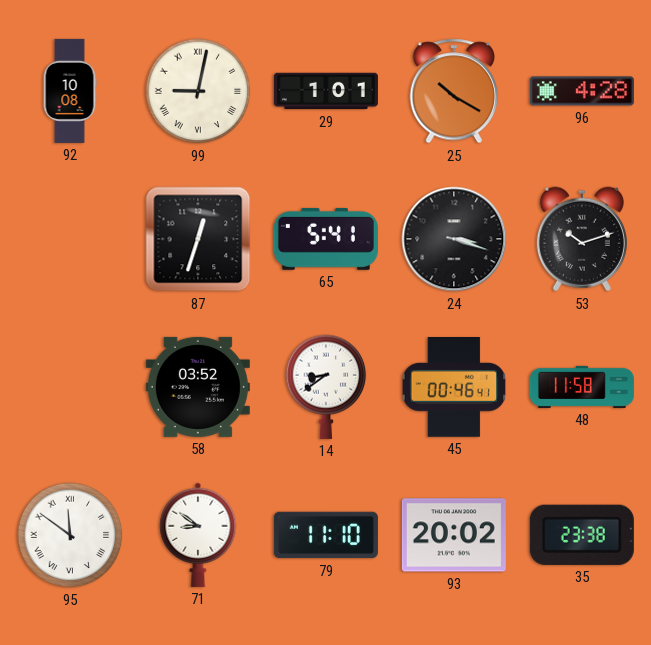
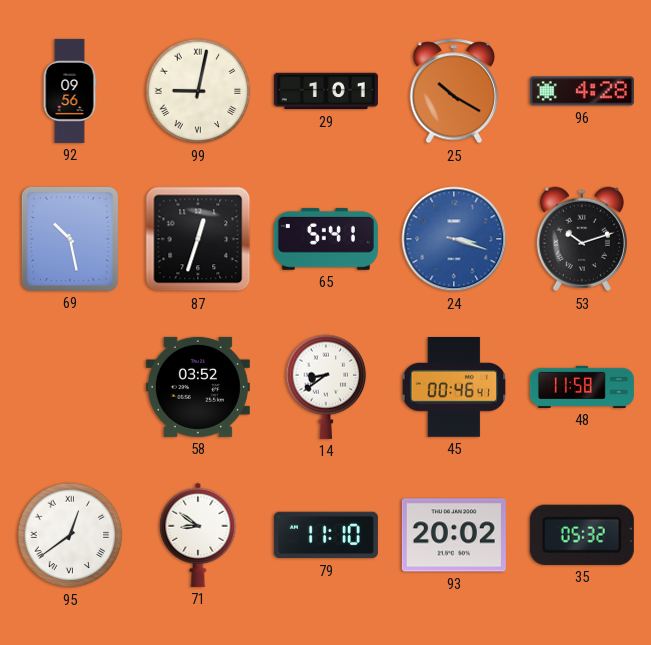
92: 10:08 -> 09:56
69: none -> 10:28
24 dial: black -> blue
95: 11:51 -> 12:39
35: 23:38 -> 05:32
